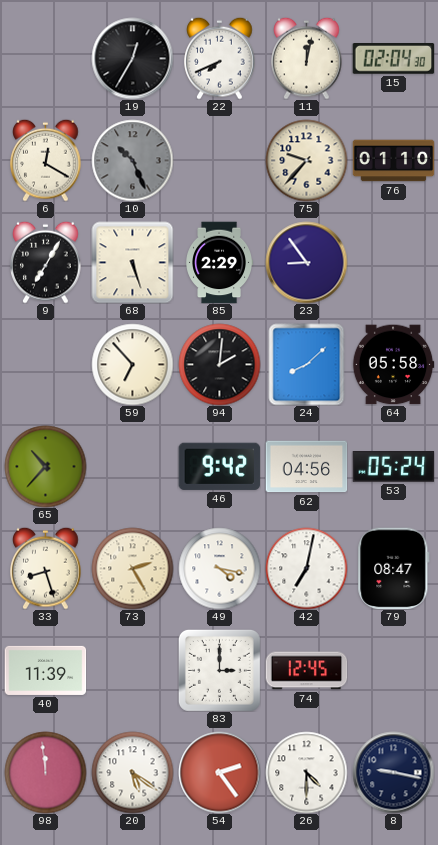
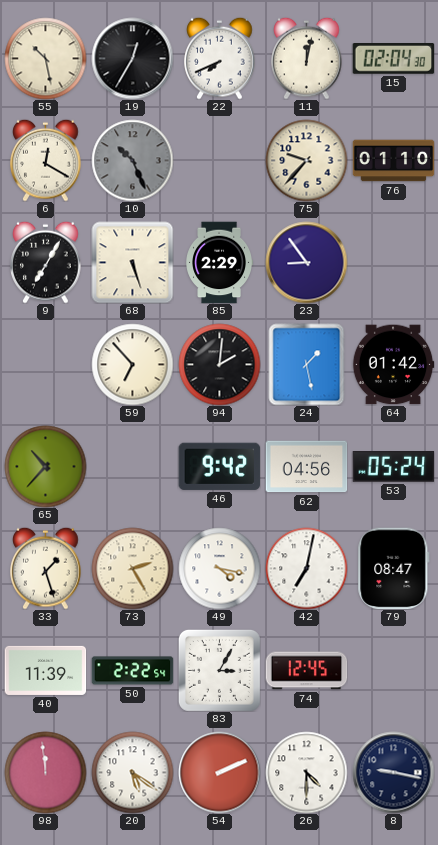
55: none -> 10:28
24: 8:08 -> 1:28
64: 05:58 -> 01:42
33: 8:27 -> 1:27
50: none -> 2:22
83: 3:00 -> 3:05
54: 2:24 -> 2:11
